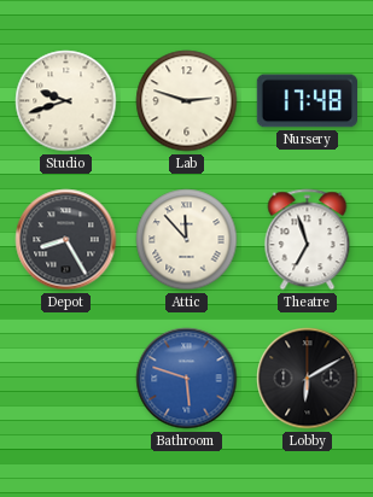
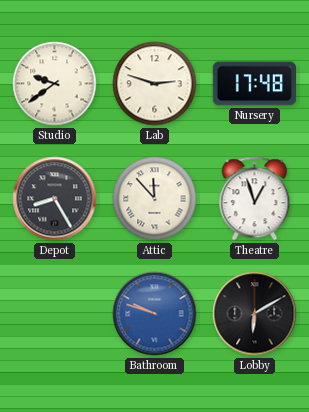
Studio: 9:42 -> 9:39
Theatre: 6:57 -> 12:57
Bathroom: 5:48 -> 9:48
